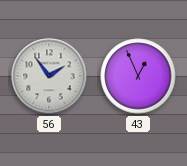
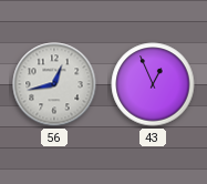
56: 1:54 -> 12:43
